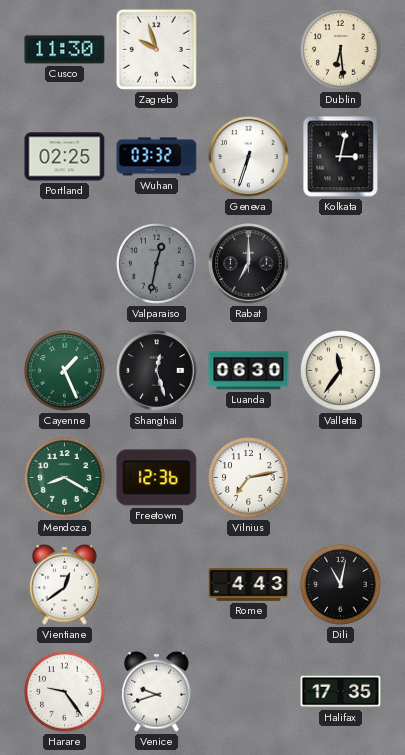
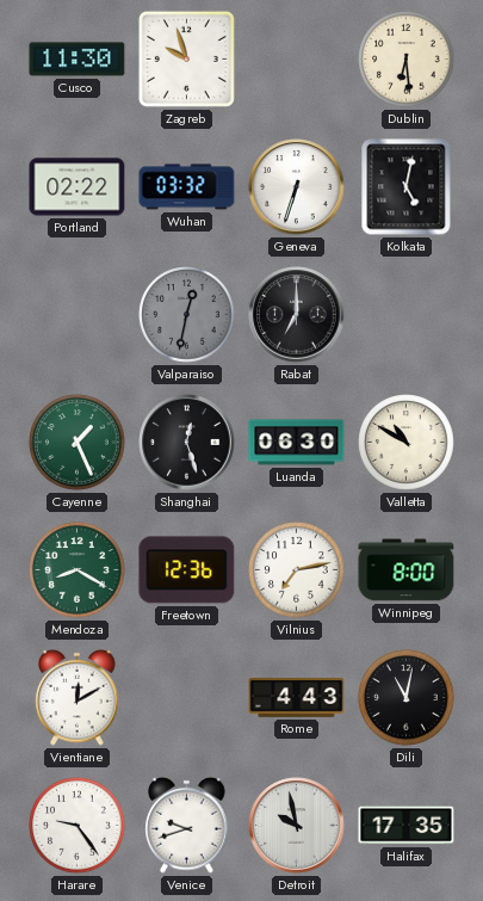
Portland: 02:25 -> 02:22
Kolkata: 3:02 -> 5:02
Valletta: 11:36 -> 10:50
Winnipeg: none -> 8:00
Vientiane: 12:39 -> 12:10
Detroit: none -> 9:58
